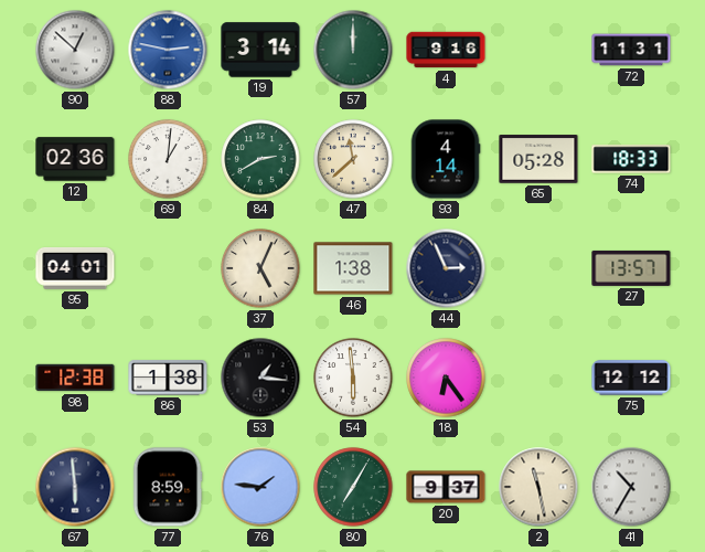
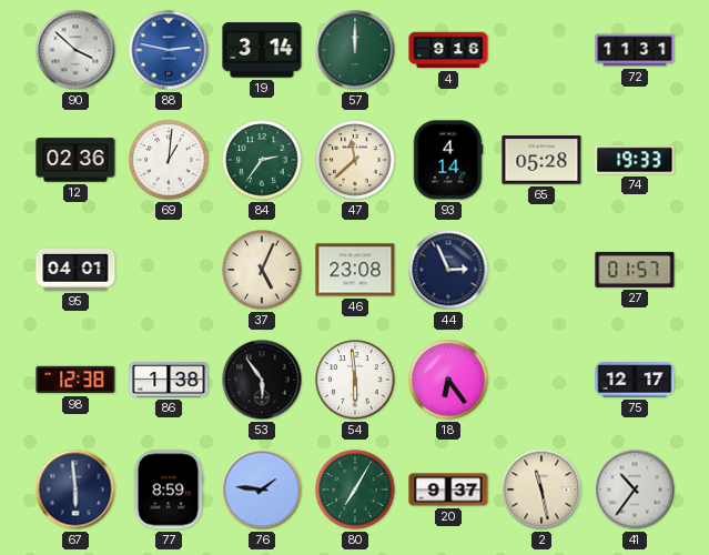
90: 12:52 -> 3:52
84: 2:40 -> 2:36
74: 18:33 -> 19:33
46: 1:38 -> 23:08
27: 13:57 -> 01:57
53: 1:16 -> 5:54
75: 12:12 -> 12:17
41: 10:35 -> 10:36
